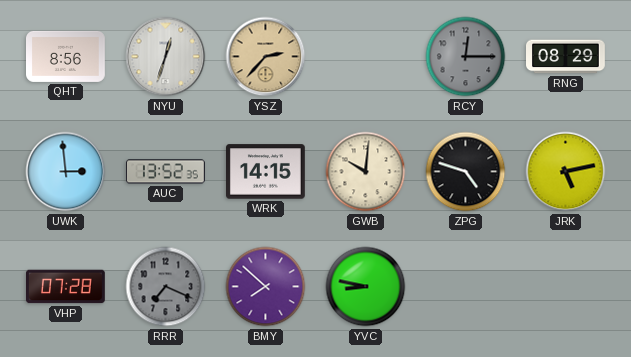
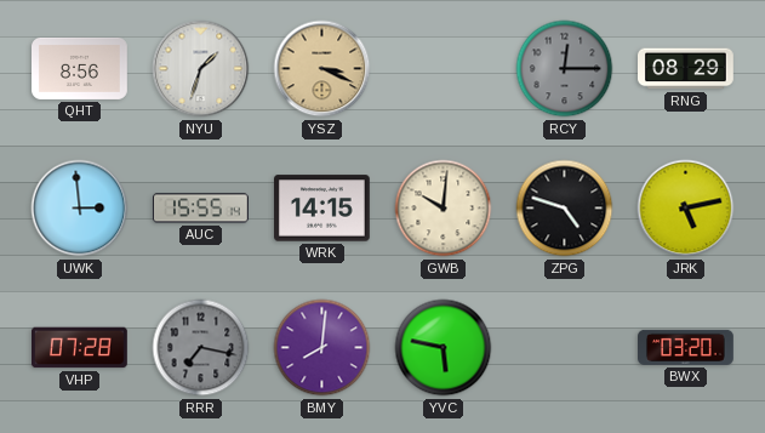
NYU: 12:33 -> 1:33
YSZ: 2:37 -> 3:19
AUC: 13:52 -> 15:55
RRR: 7:19 -> 7:17
BMY: 7:52 -> 8:01
YVC: 8:47 -> 5:47
BWX: none -> 03:20
